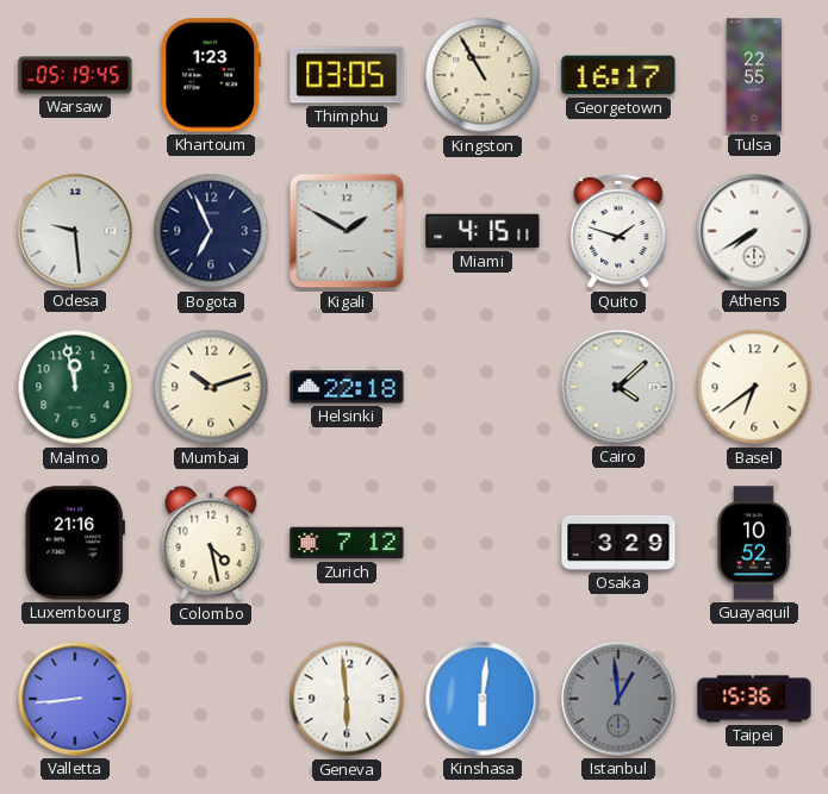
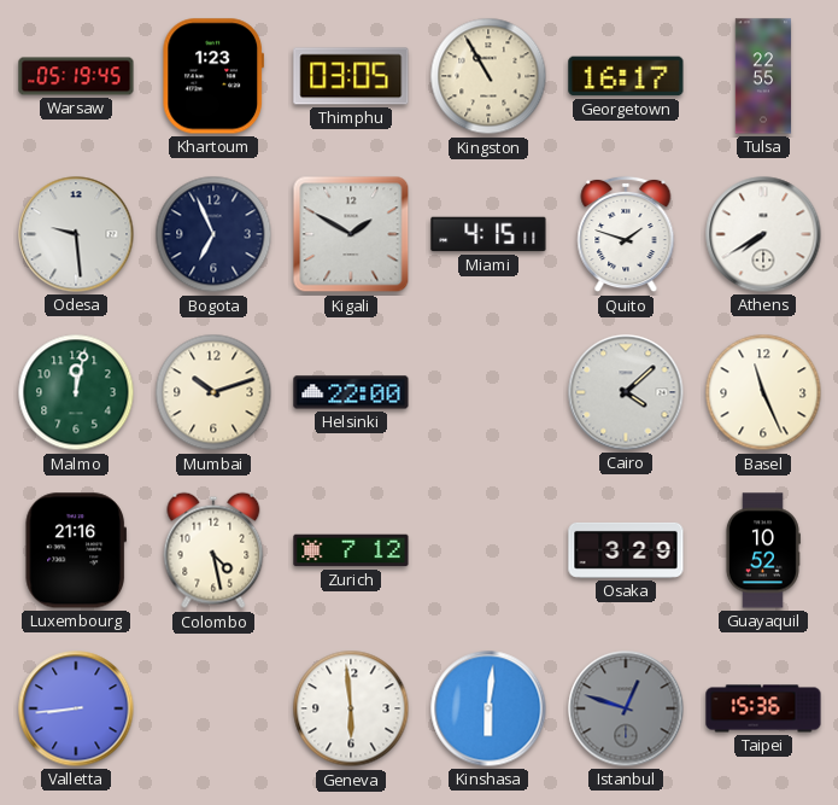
Malmo: 11:58 -> 12:02
Helsinki: 22:18 -> 22:00
Basel: 6:39 -> 11:26
Istanbul: 12:59 -> 12:48
